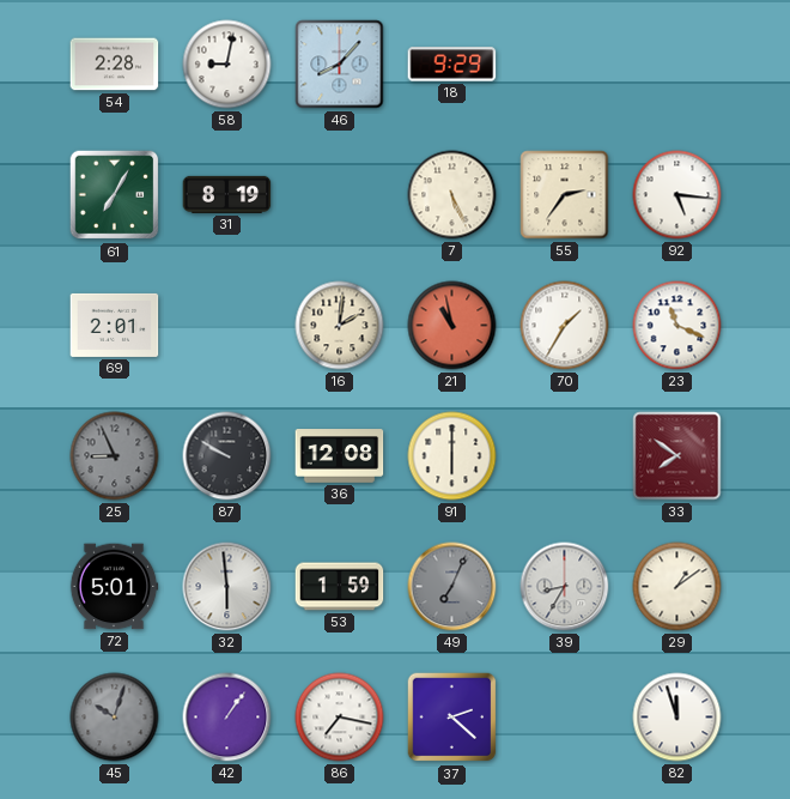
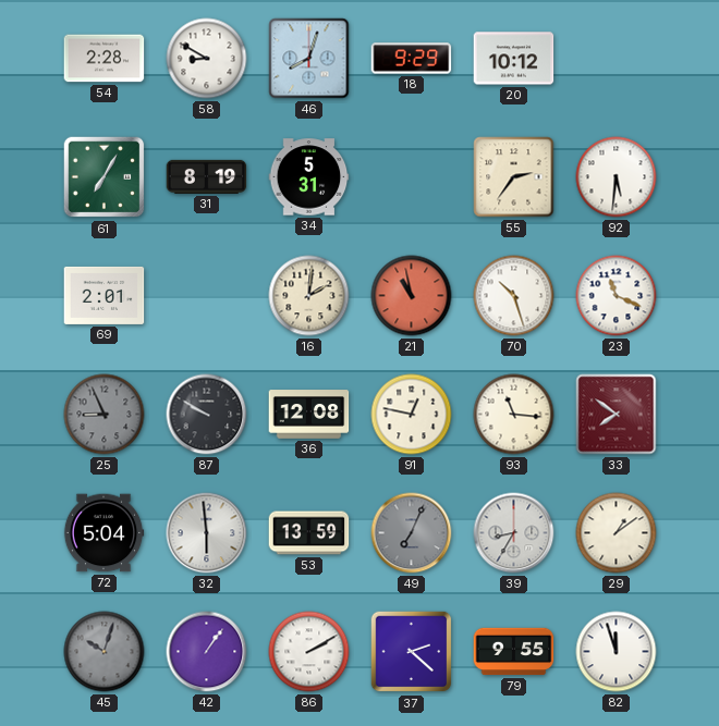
58: 9:02 -> 8:50
46: 8:07 -> 8:03
20: none -> 10:12
34: none -> 5:31
7: 5:26 -> none
92: 5:16 -> 5:31
70: 1:35 -> 10:27
91: 6:00 -> 12:47
93: none -> 11:16
72: 5:01 -> 5:04
53: 1:59 -> 13:59
86: 7:17 -> 2:10
79: none -> 9:55
